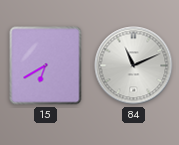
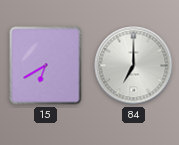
84: 11:11 -> 7:00
